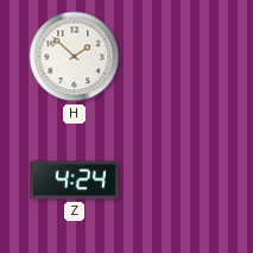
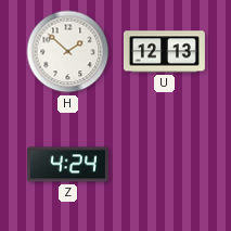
U: none -> 12:13
